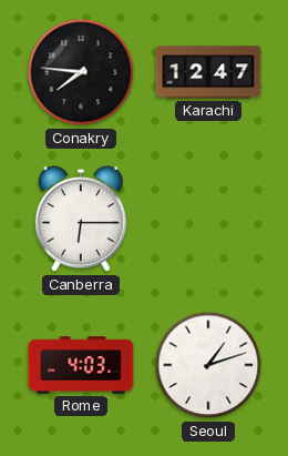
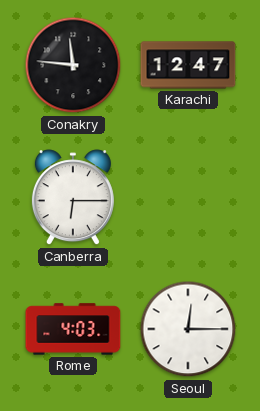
Conakry: 7:46 -> 11:46
Seoul: 1:12 -> 12:15
